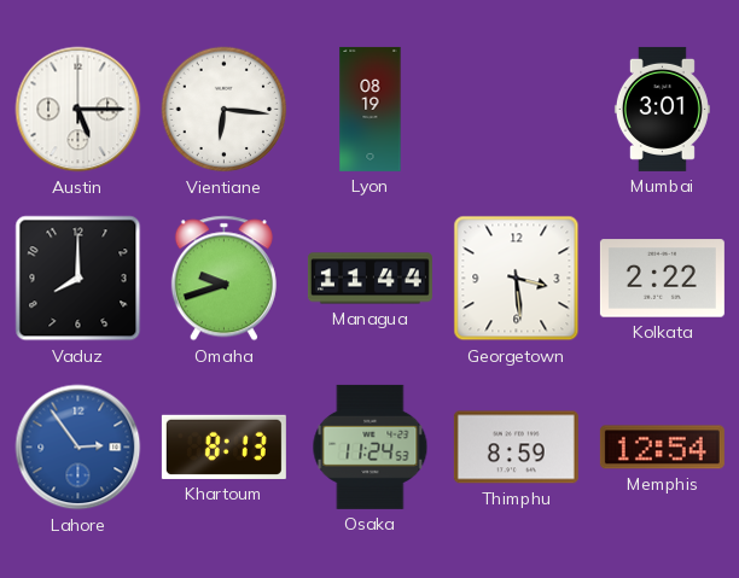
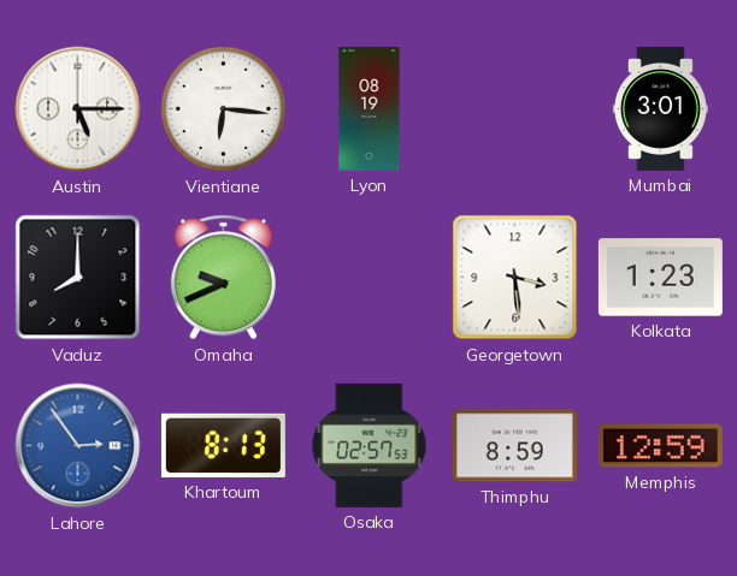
Omaha: 9:42 -> 9:41
Managua: 11:44 -> none
Kolkata: 2:22 -> 1:23
Osaka: 11:24 -> 02:57
Memphis: 12:54 -> 12:59
